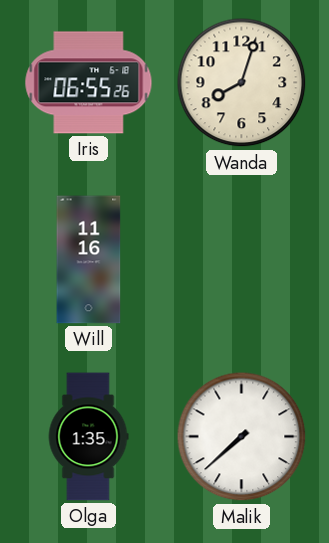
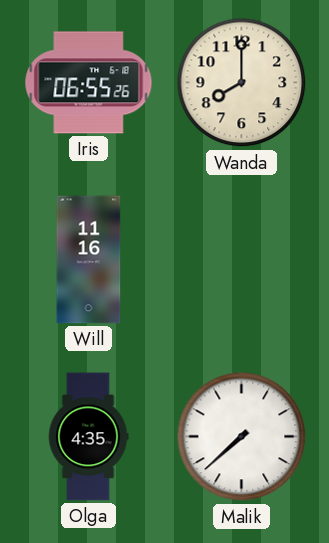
Wanda: 8:03 -> 8:00
Olga: 1:35 -> 4:35
